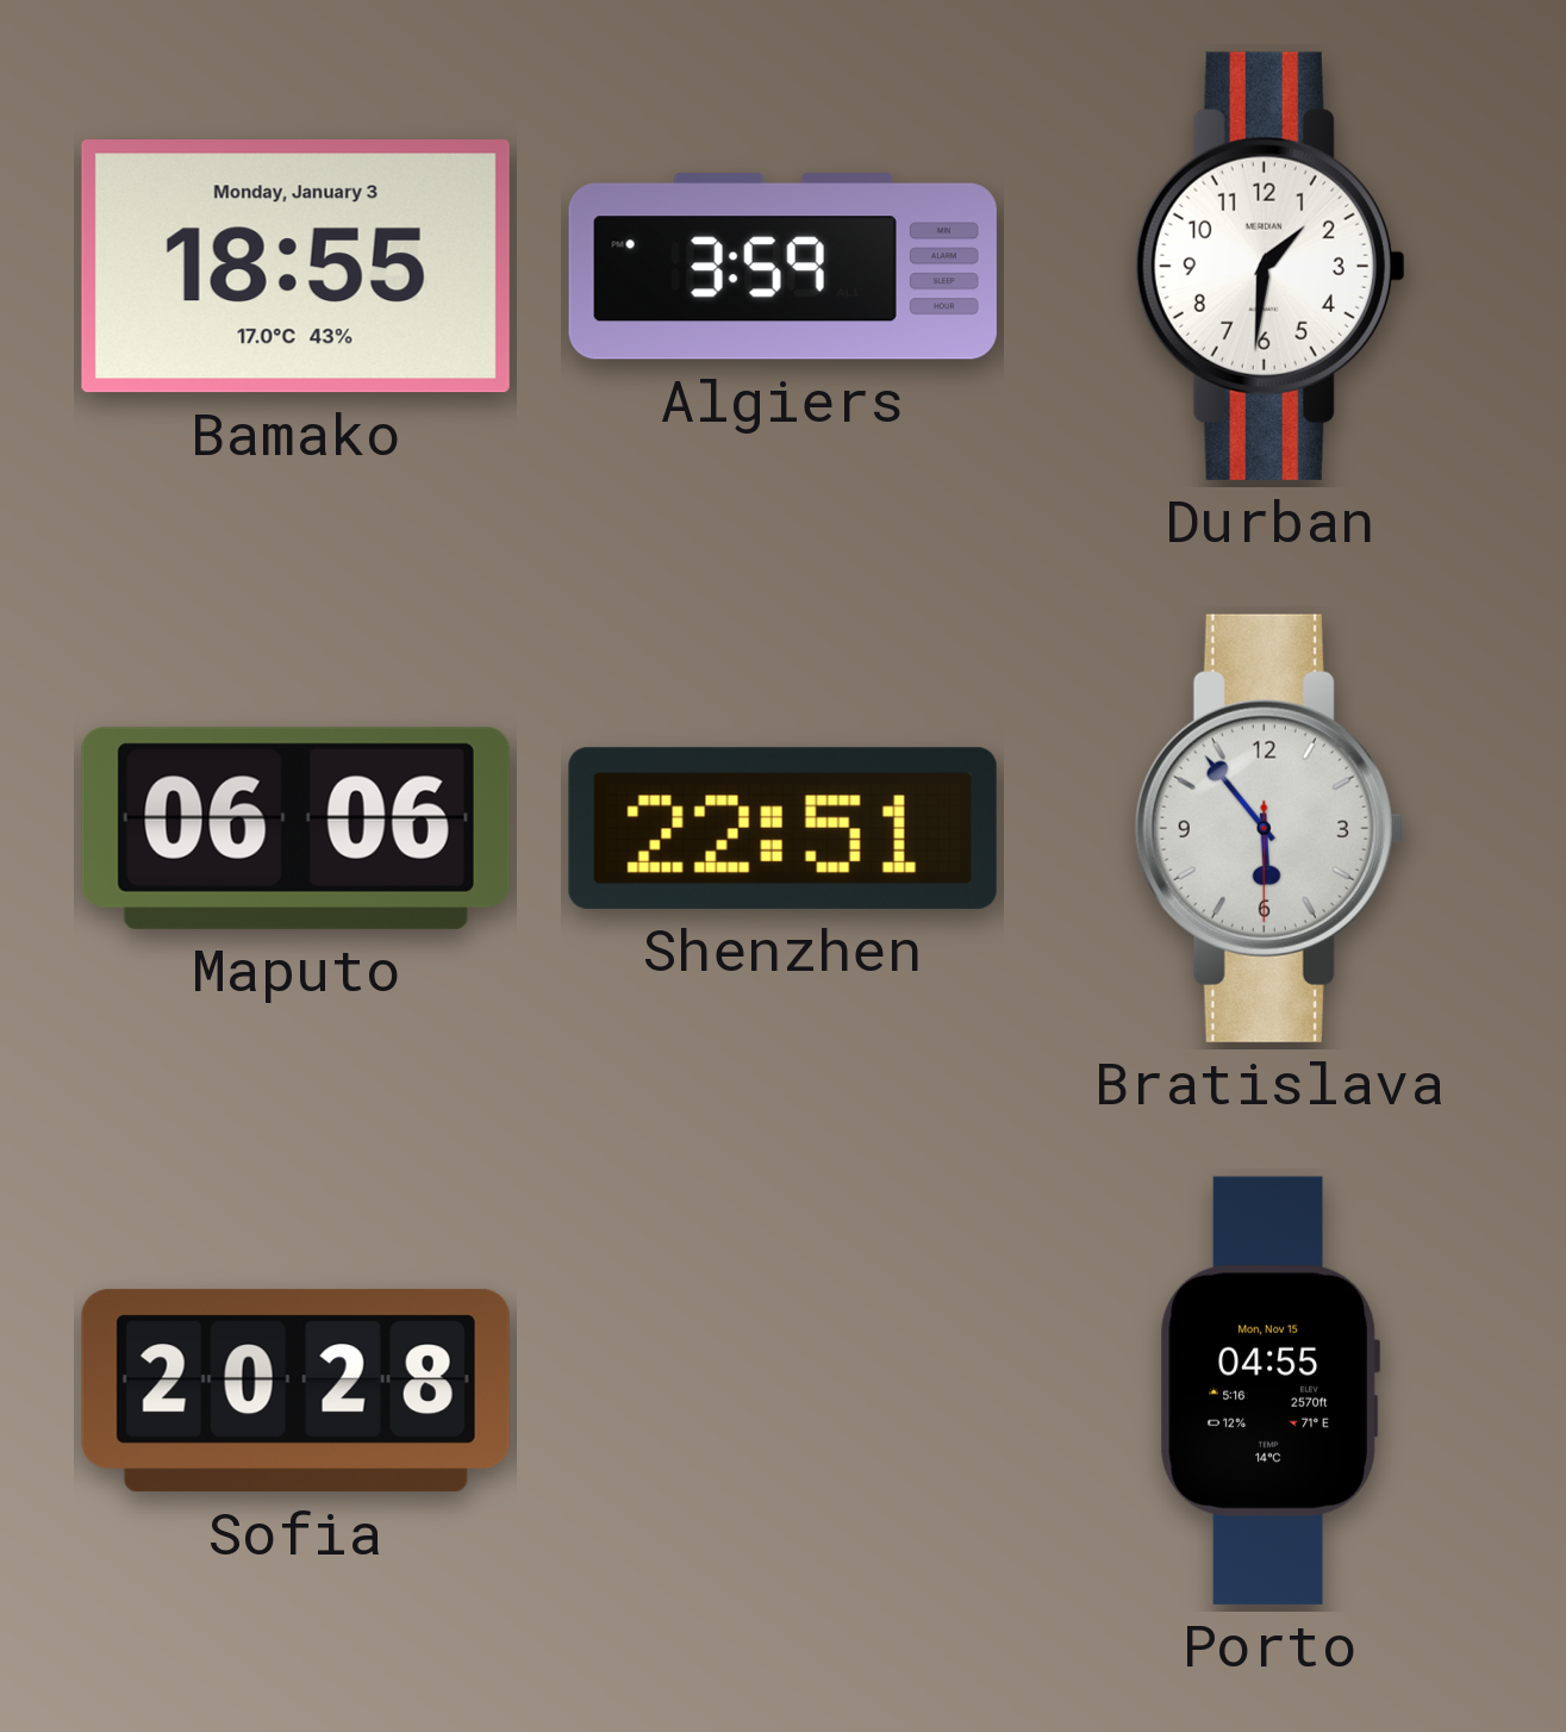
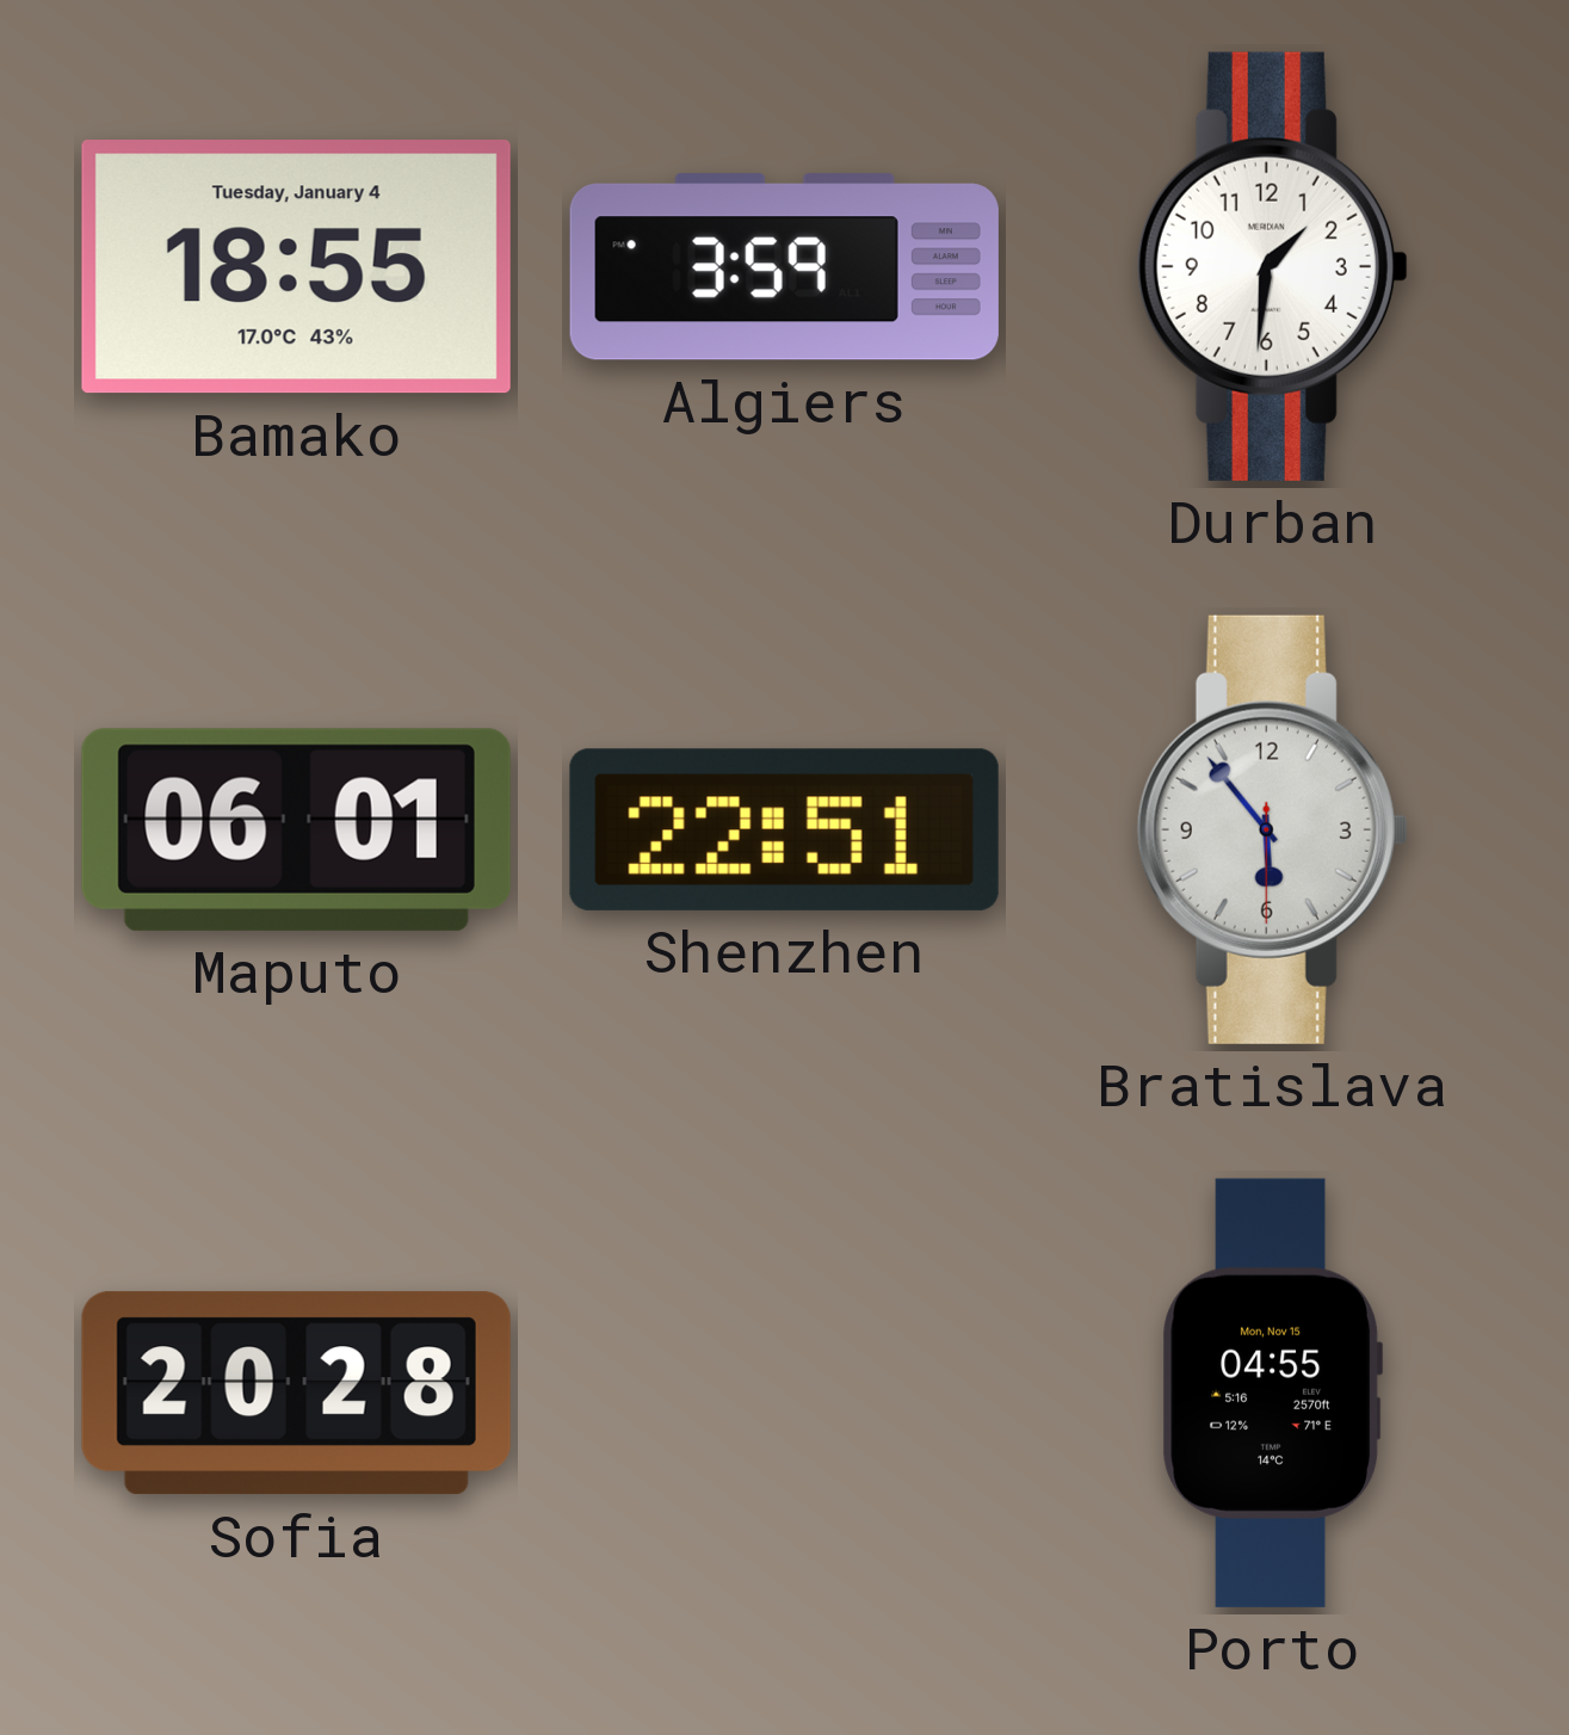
Bamako date: Monday, January 3 -> Tuesday, January 4
Maputo: 06:06 -> 06:01
